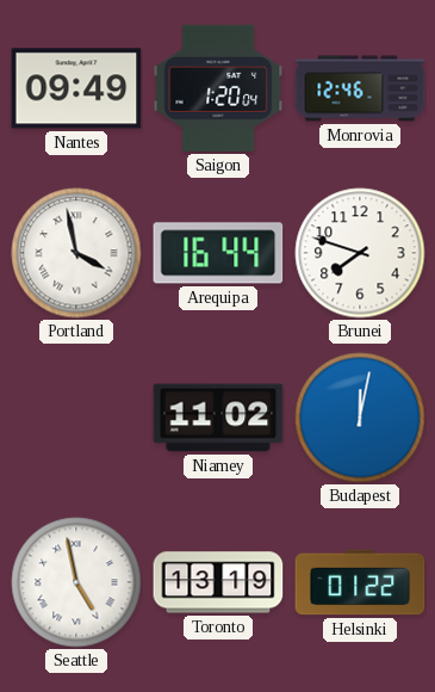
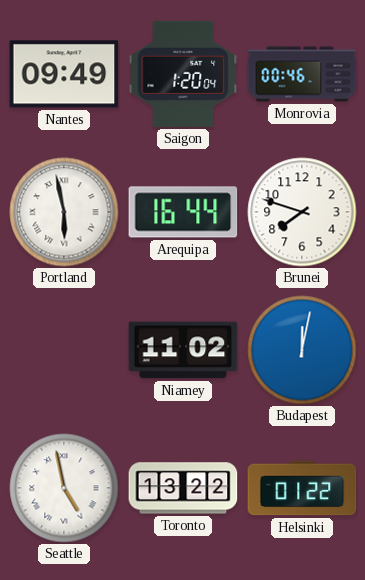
Monrovia: 12:46 -> 00:46
Portland: 3:58 -> 5:58
Toronto: 13:19 -> 13:22
